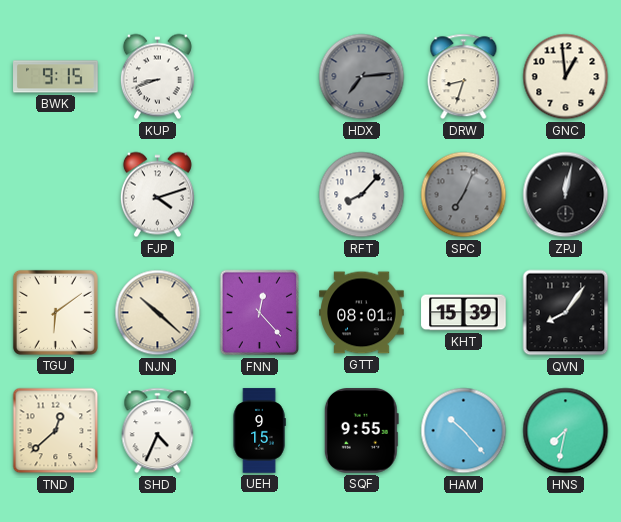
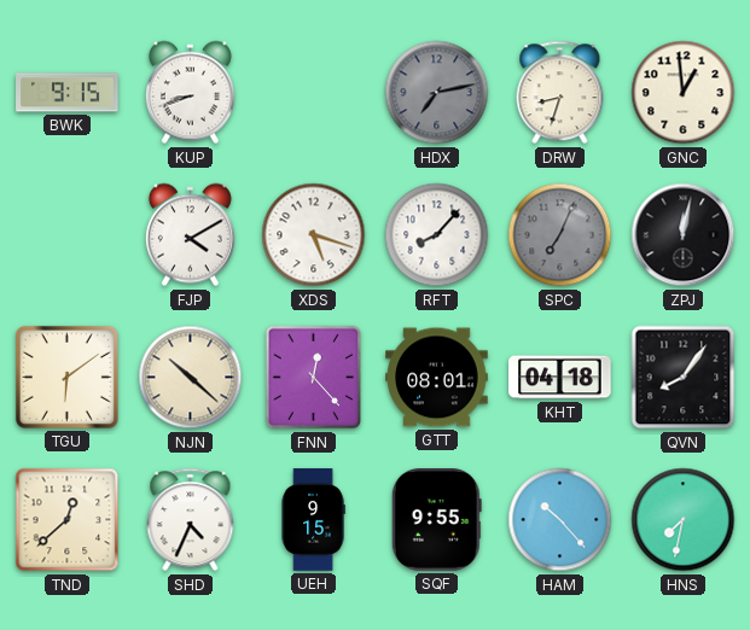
HDX: 7:14 -> 7:13
FJP: 4:12 -> 4:10
XDS: none -> 5:18
KHT: 15:39 -> 04:18
